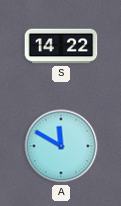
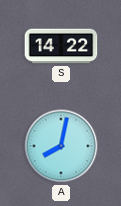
A: 11:50 -> 8:02
